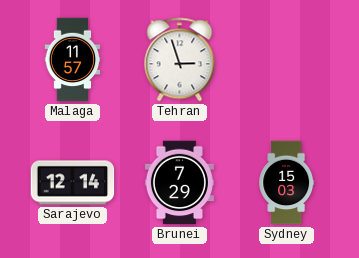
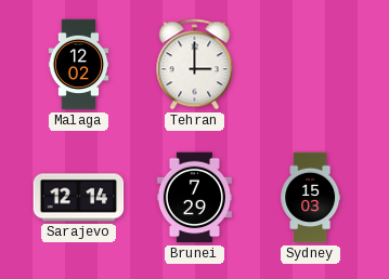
Malaga: 11:57 -> 12:02
Tehran: 2:57 -> 3:00
